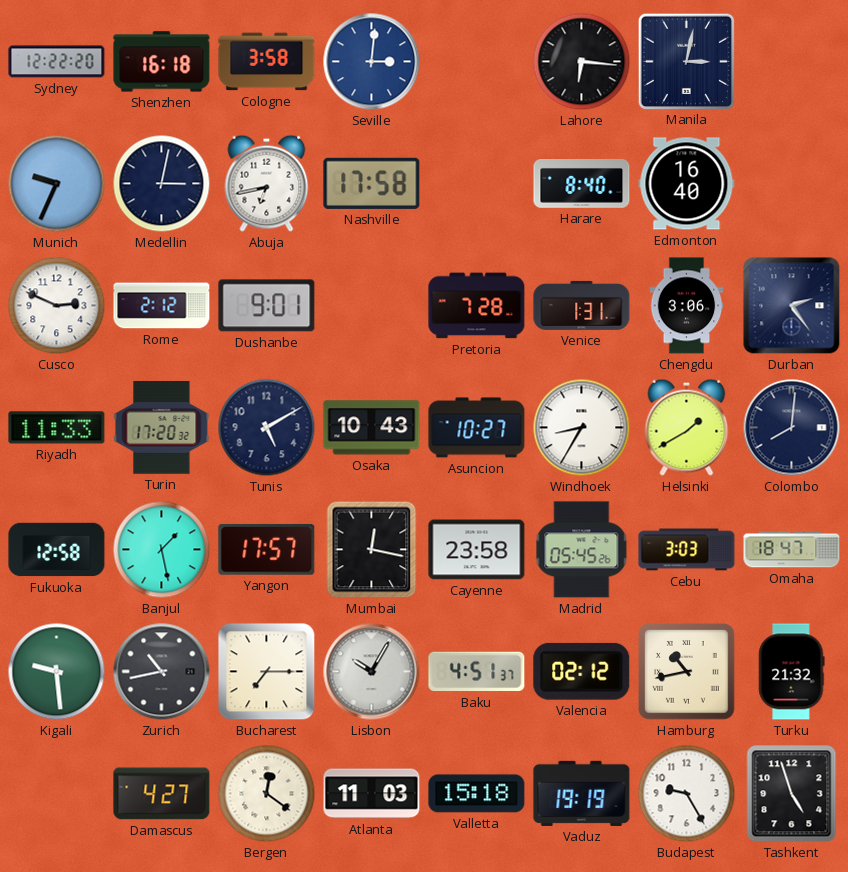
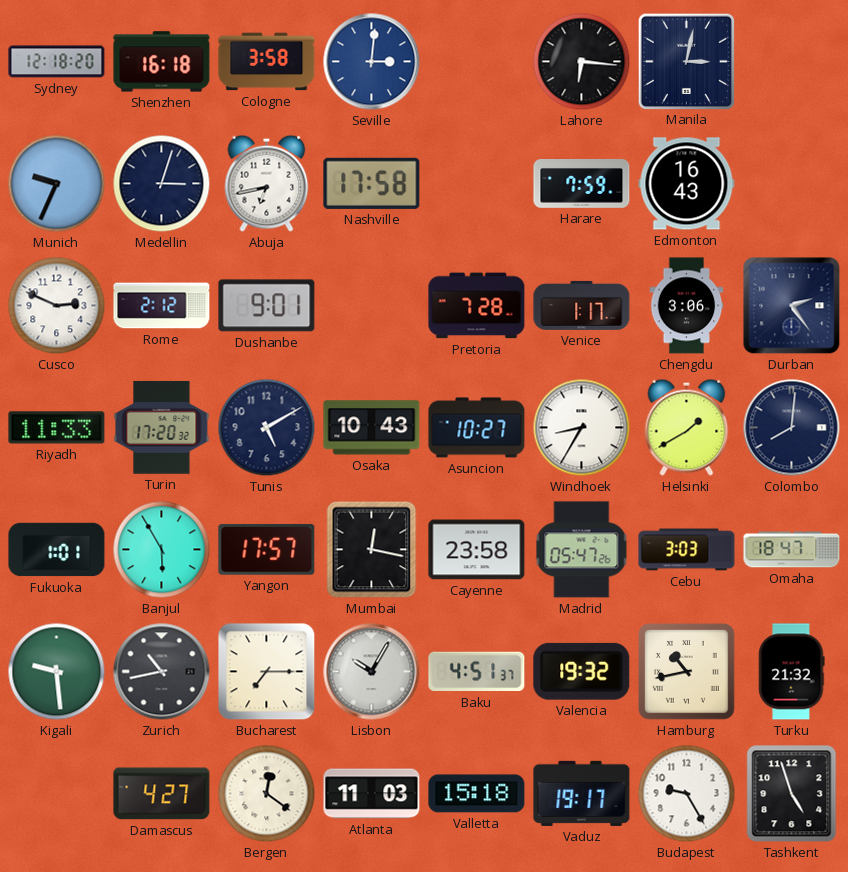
Sydney: 12:22 -> 12:18
Medellin: 3:02 -> 3:03
Harare: 8:40 -> 7:59
Edmonton: 16:40 -> 16:43
Venice: 1:31 -> 1:17
Fukuoka: 12:58 -> 1:01
Banjul: 1:28 -> 5:55
Madrid: 05:45 -> 05:47
Valencia: 02:12 -> 19:32
Vaduz: 19:19 -> 19:17
